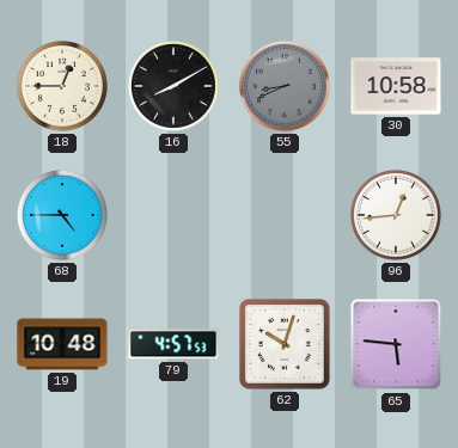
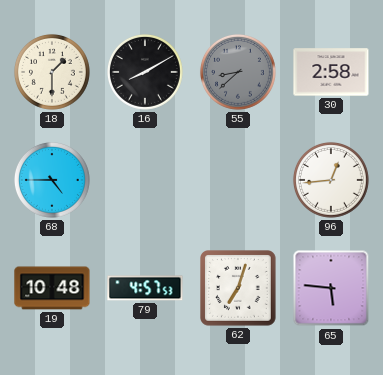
18: 12:45 -> 1:30
55: 8:41 -> 8:38
30: 10:58 -> 2:58
62: 10:03 -> 7:03
